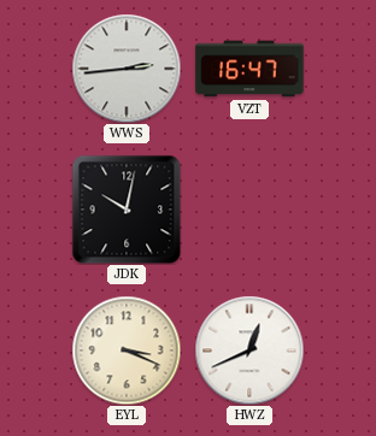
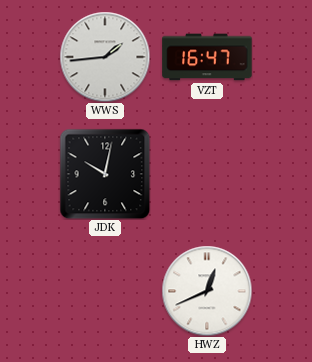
WWS: 2:44 -> 1:44
EYL: 3:19 -> none
